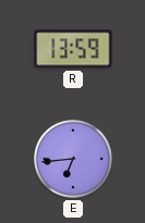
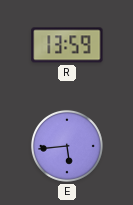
E: 6:44 -> 5:44
